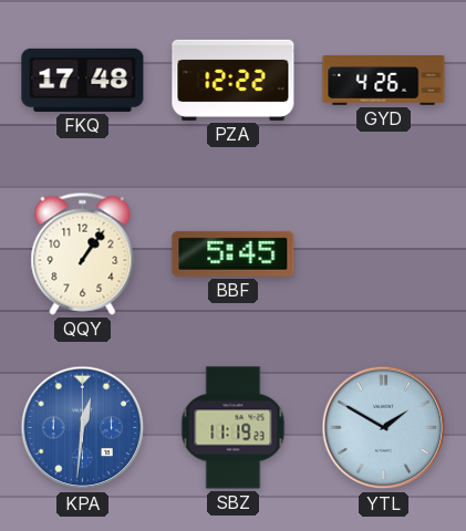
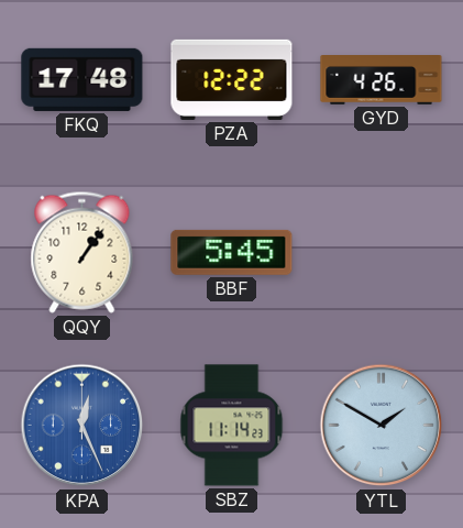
KPA: 12:31 -> 12:26
SBZ: 11:19 -> 11:14
